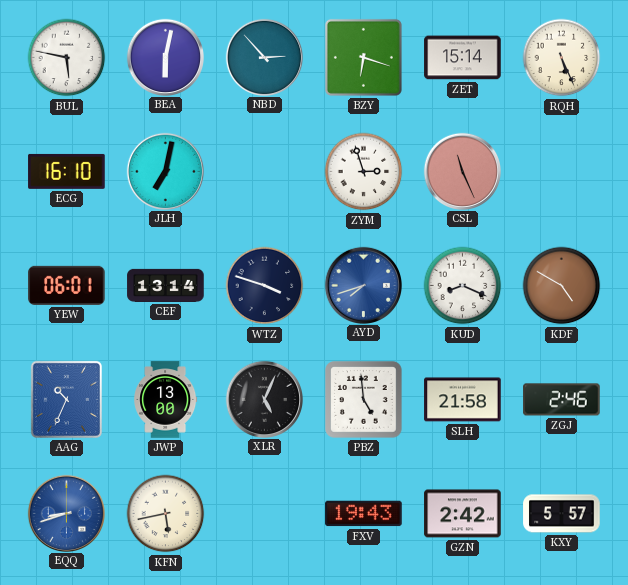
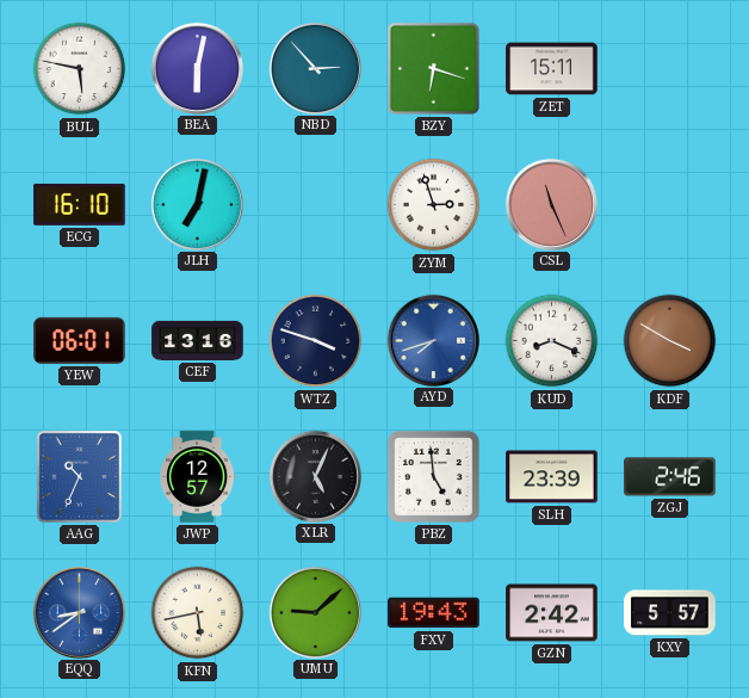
ZET: 15:14 -> 15:11
RQH: 5:26 -> none
CEF: 13:14 -> 13:16
KDF: 4:50 -> 3:50
JWP: 13:00 -> 12:57
SLH: 21:58 -> 23:39
EQQ: 8:42 -> 8:39
UMU: none -> 9:08
